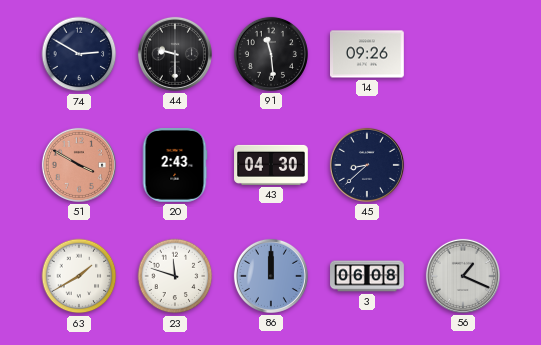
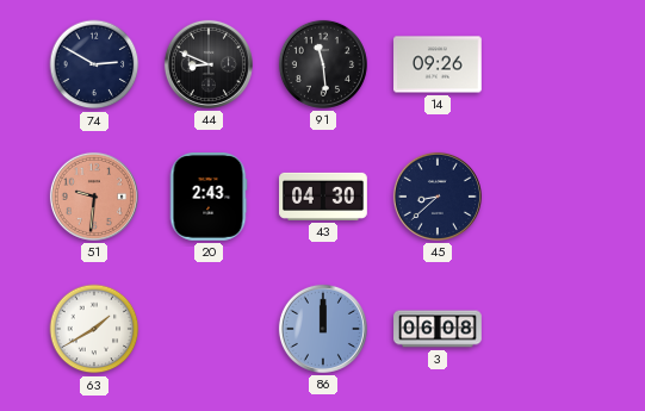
44: 9:30 -> 8:49
51: 3:50 -> 9:31
23: 11:48 -> none
56: 1:19 -> none
